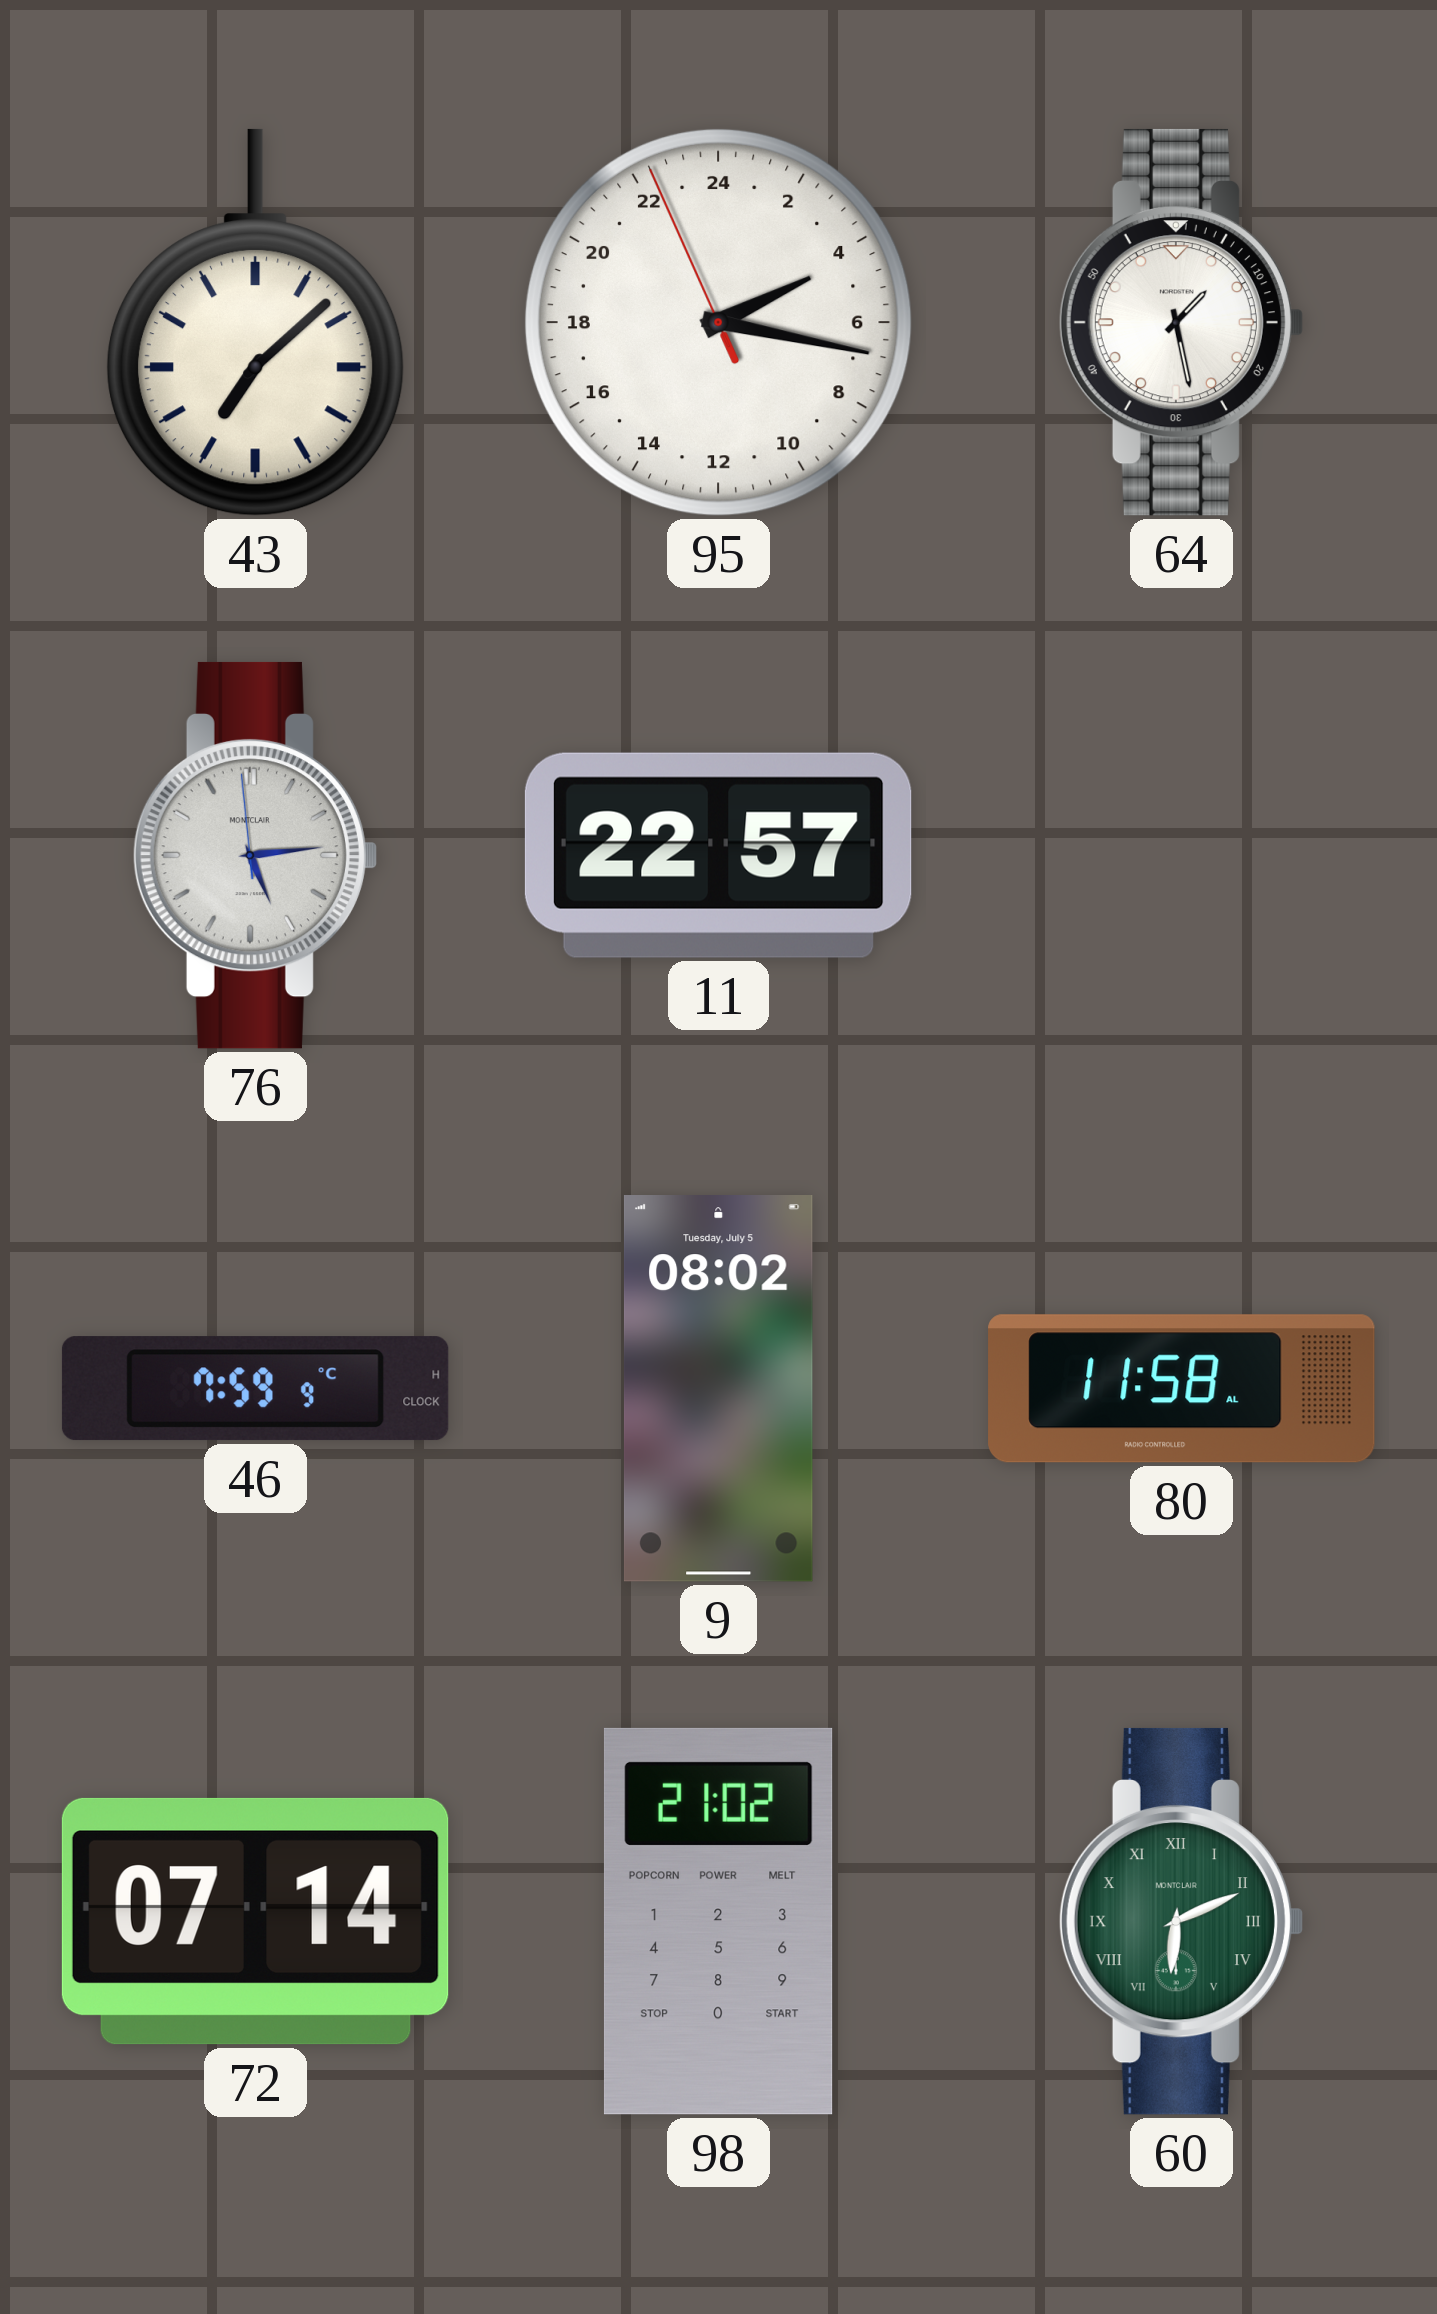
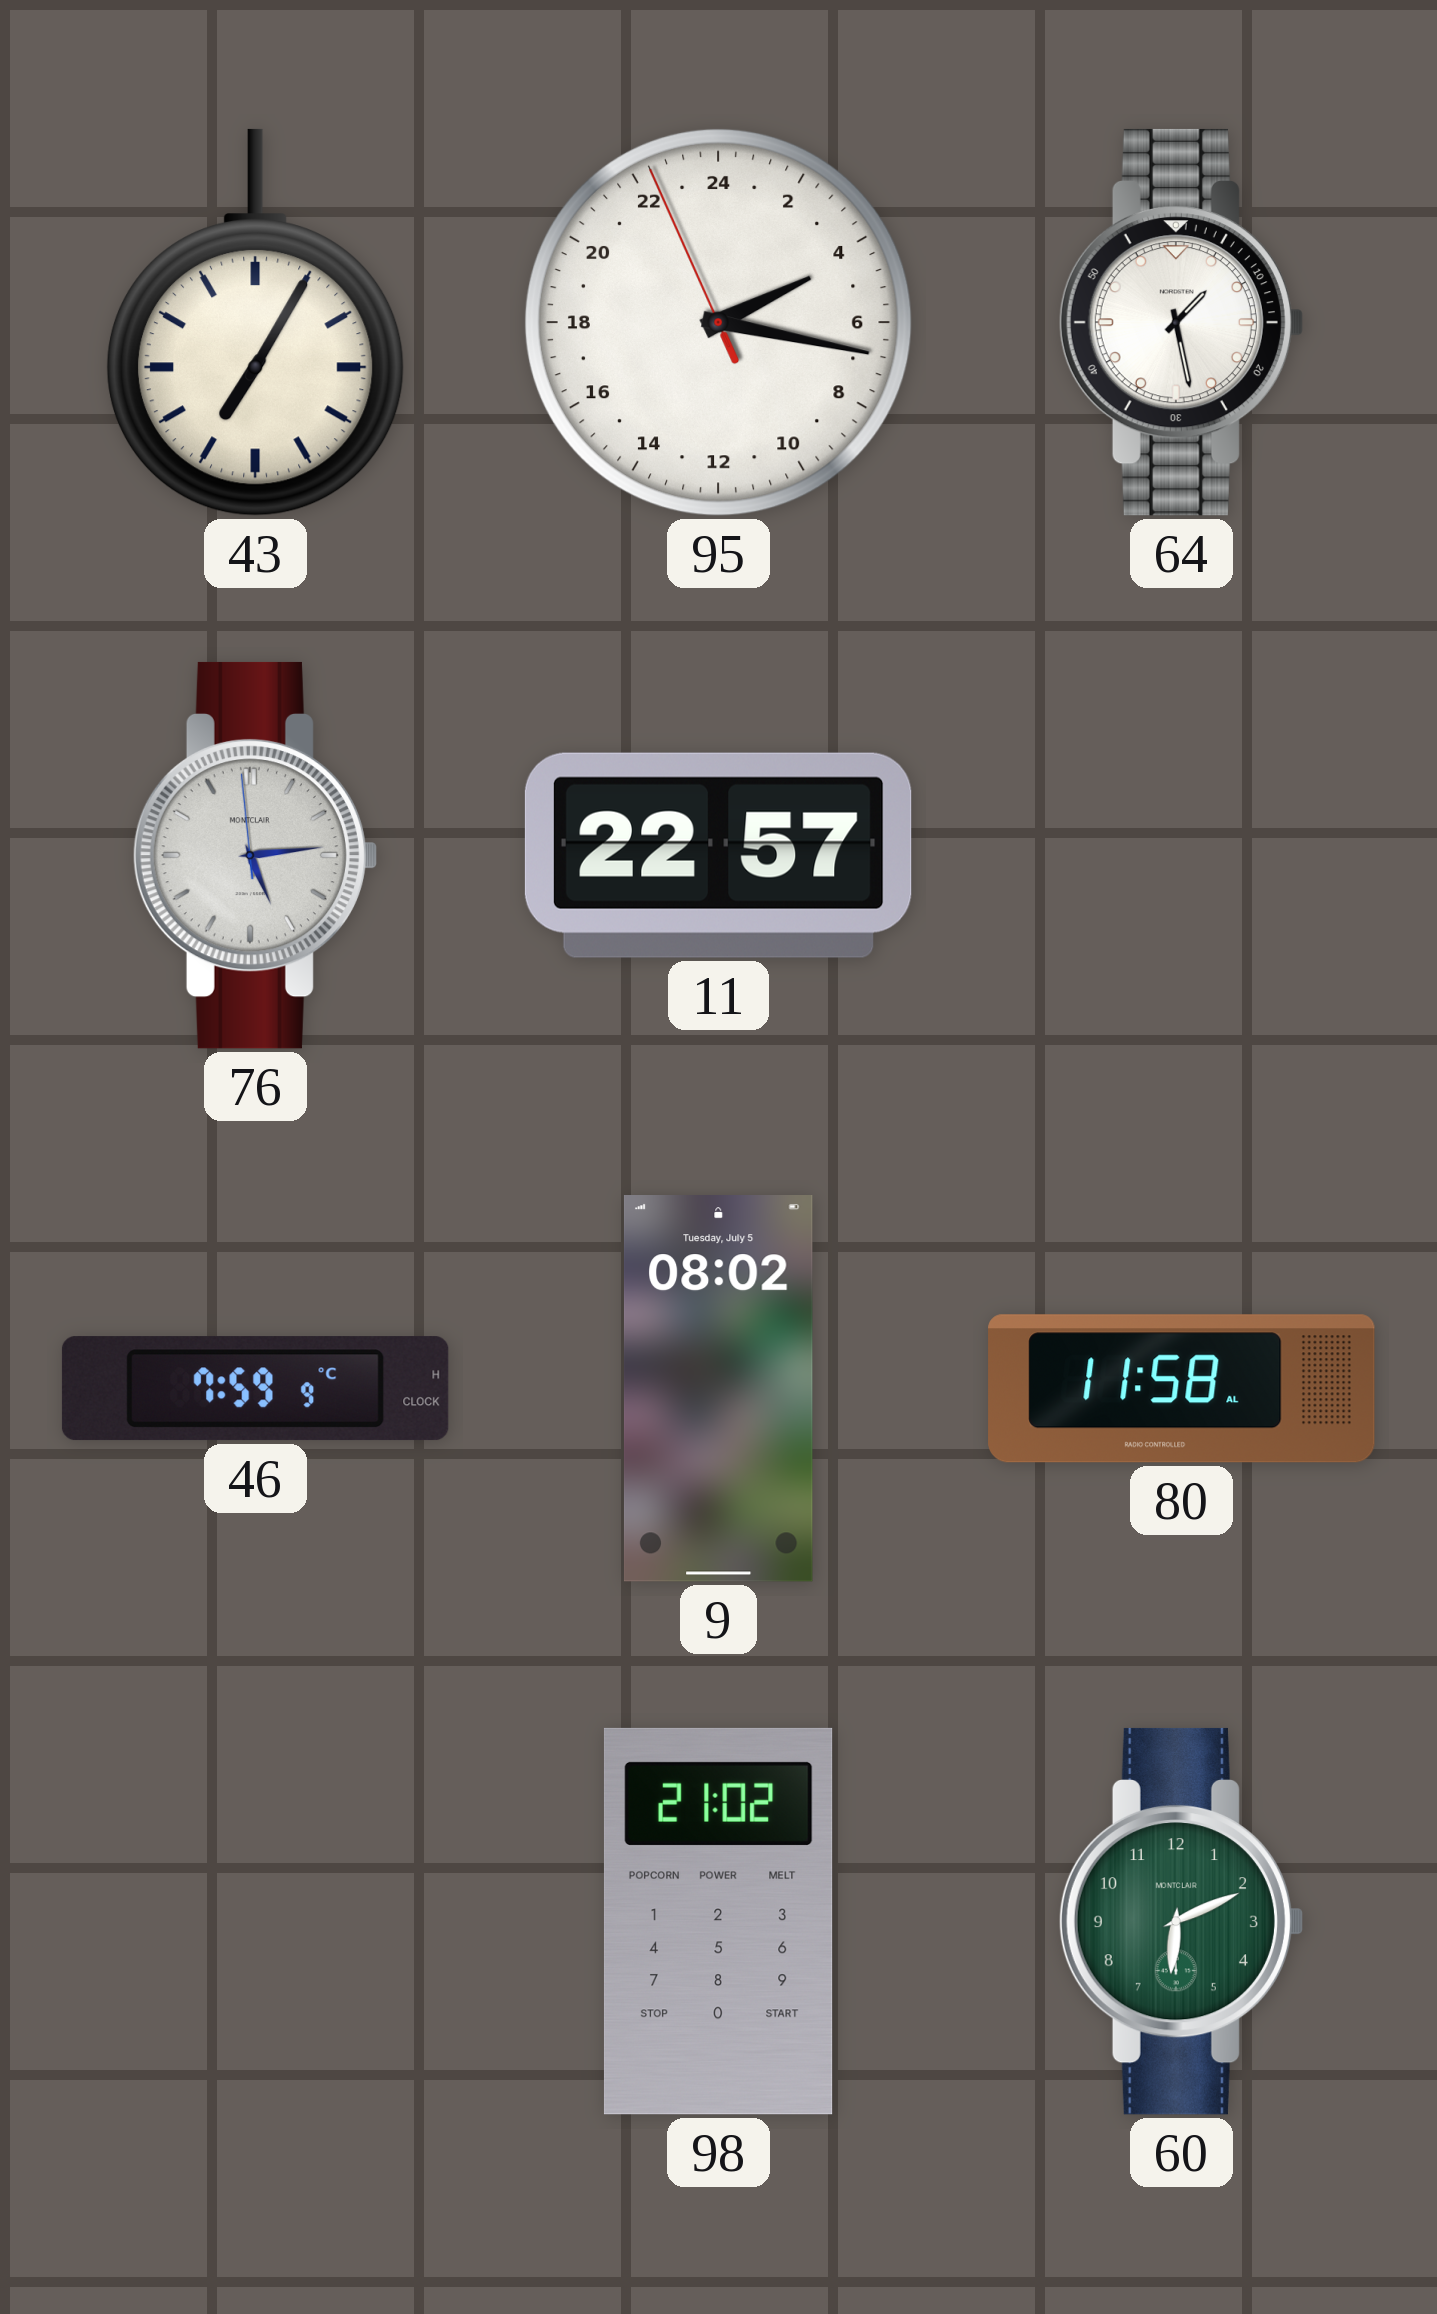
43: 7:08 -> 7:05
72: 07:14 -> none
60 numerals: Roman -> Arabic
